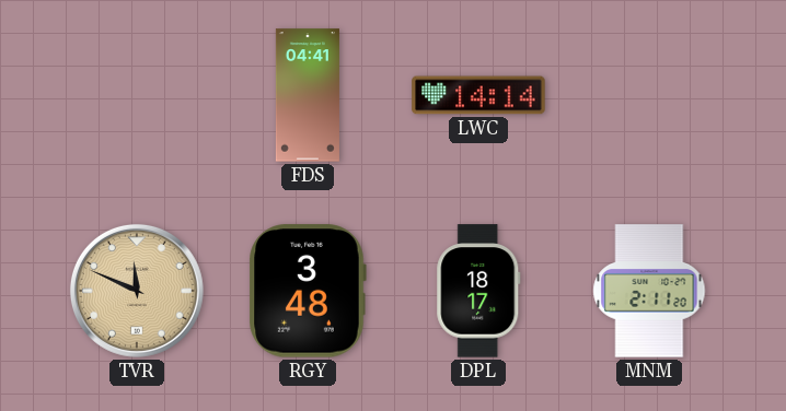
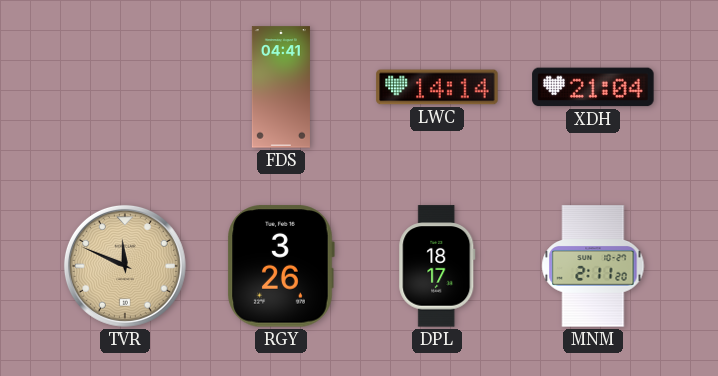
XDH: none -> 21:04
RGY: 3:48 -> 3:26
